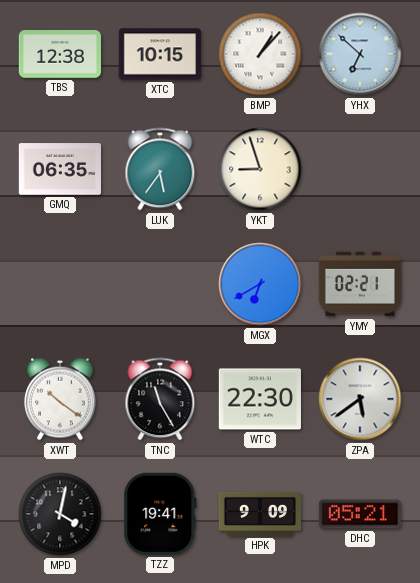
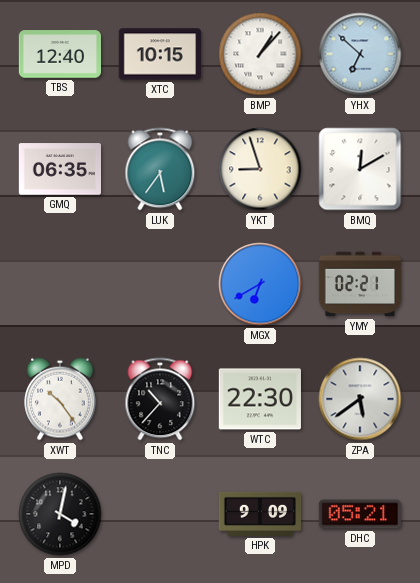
TBS: 12:38 -> 12:40
BMQ: none -> 12:10
XWT: 10:21 -> 10:24
TNC: 11:25 -> 10:37
TZZ: 19:41 -> none
